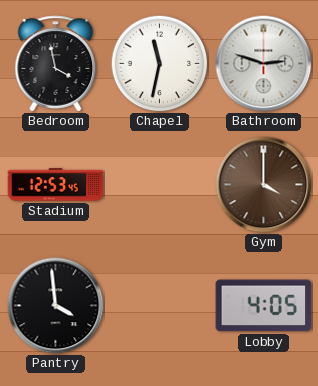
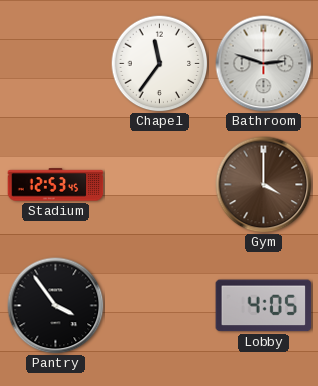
Bedroom: 3:58 -> none
Chapel: 11:32 -> 11:36
Pantry: 3:59 -> 3:54
